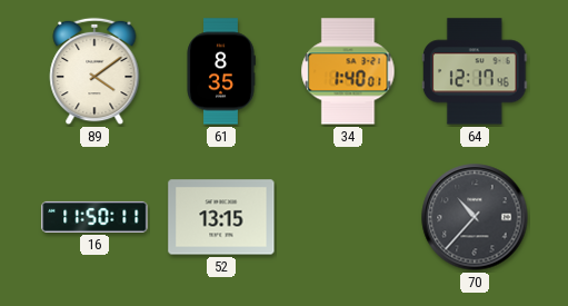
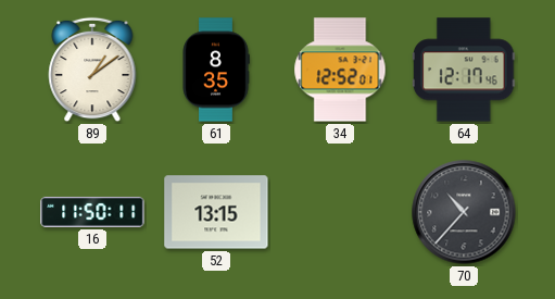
89: 4:09 -> 1:09
34: 1:40 -> 12:52
